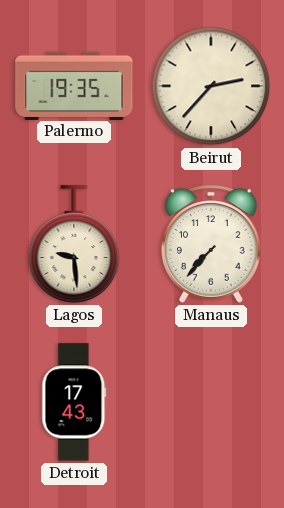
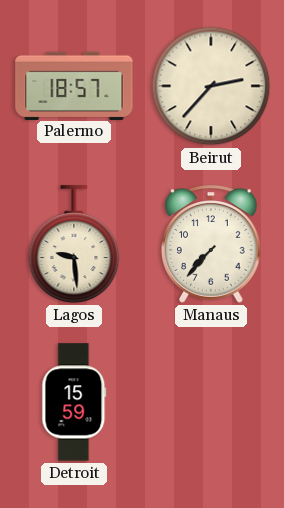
Palermo: 19:35 -> 18:57
Detroit: 17:43 -> 15:59
